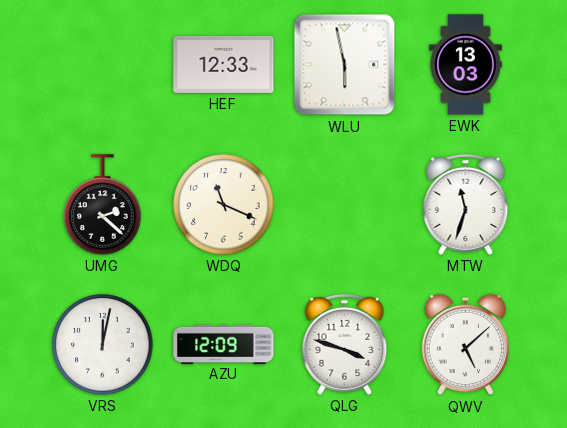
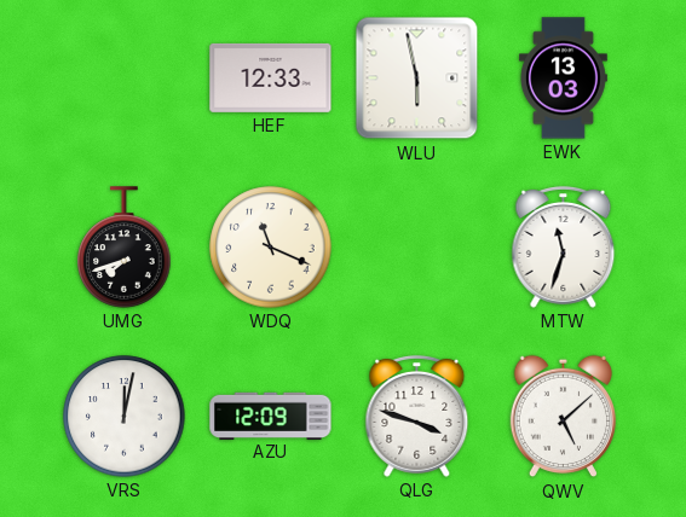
UMG: 2:22 -> 7:42
